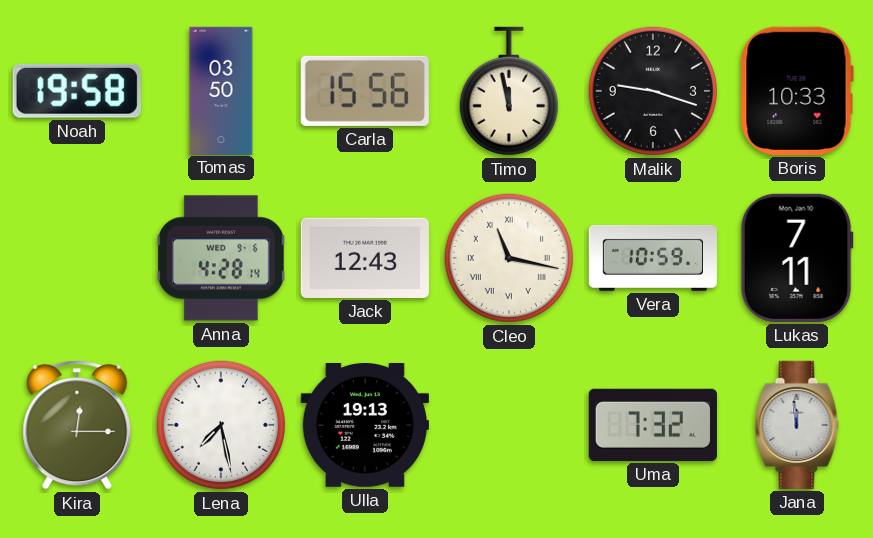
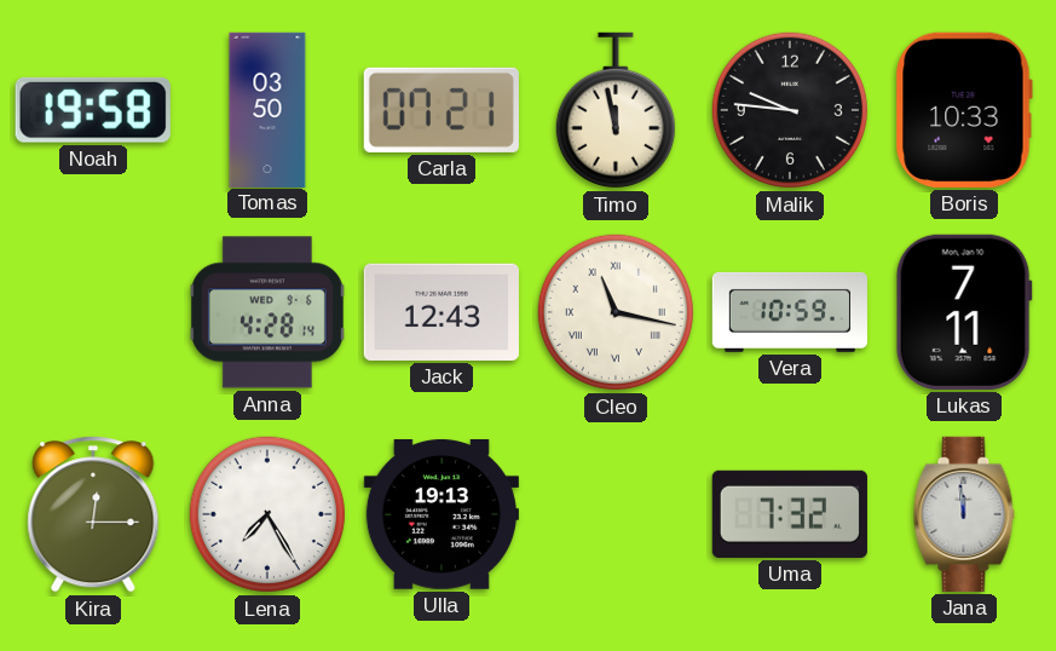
Carla: 15:56 -> 07:21
Malik: 9:18 -> 9:46
Lena: 7:28 -> 7:25
